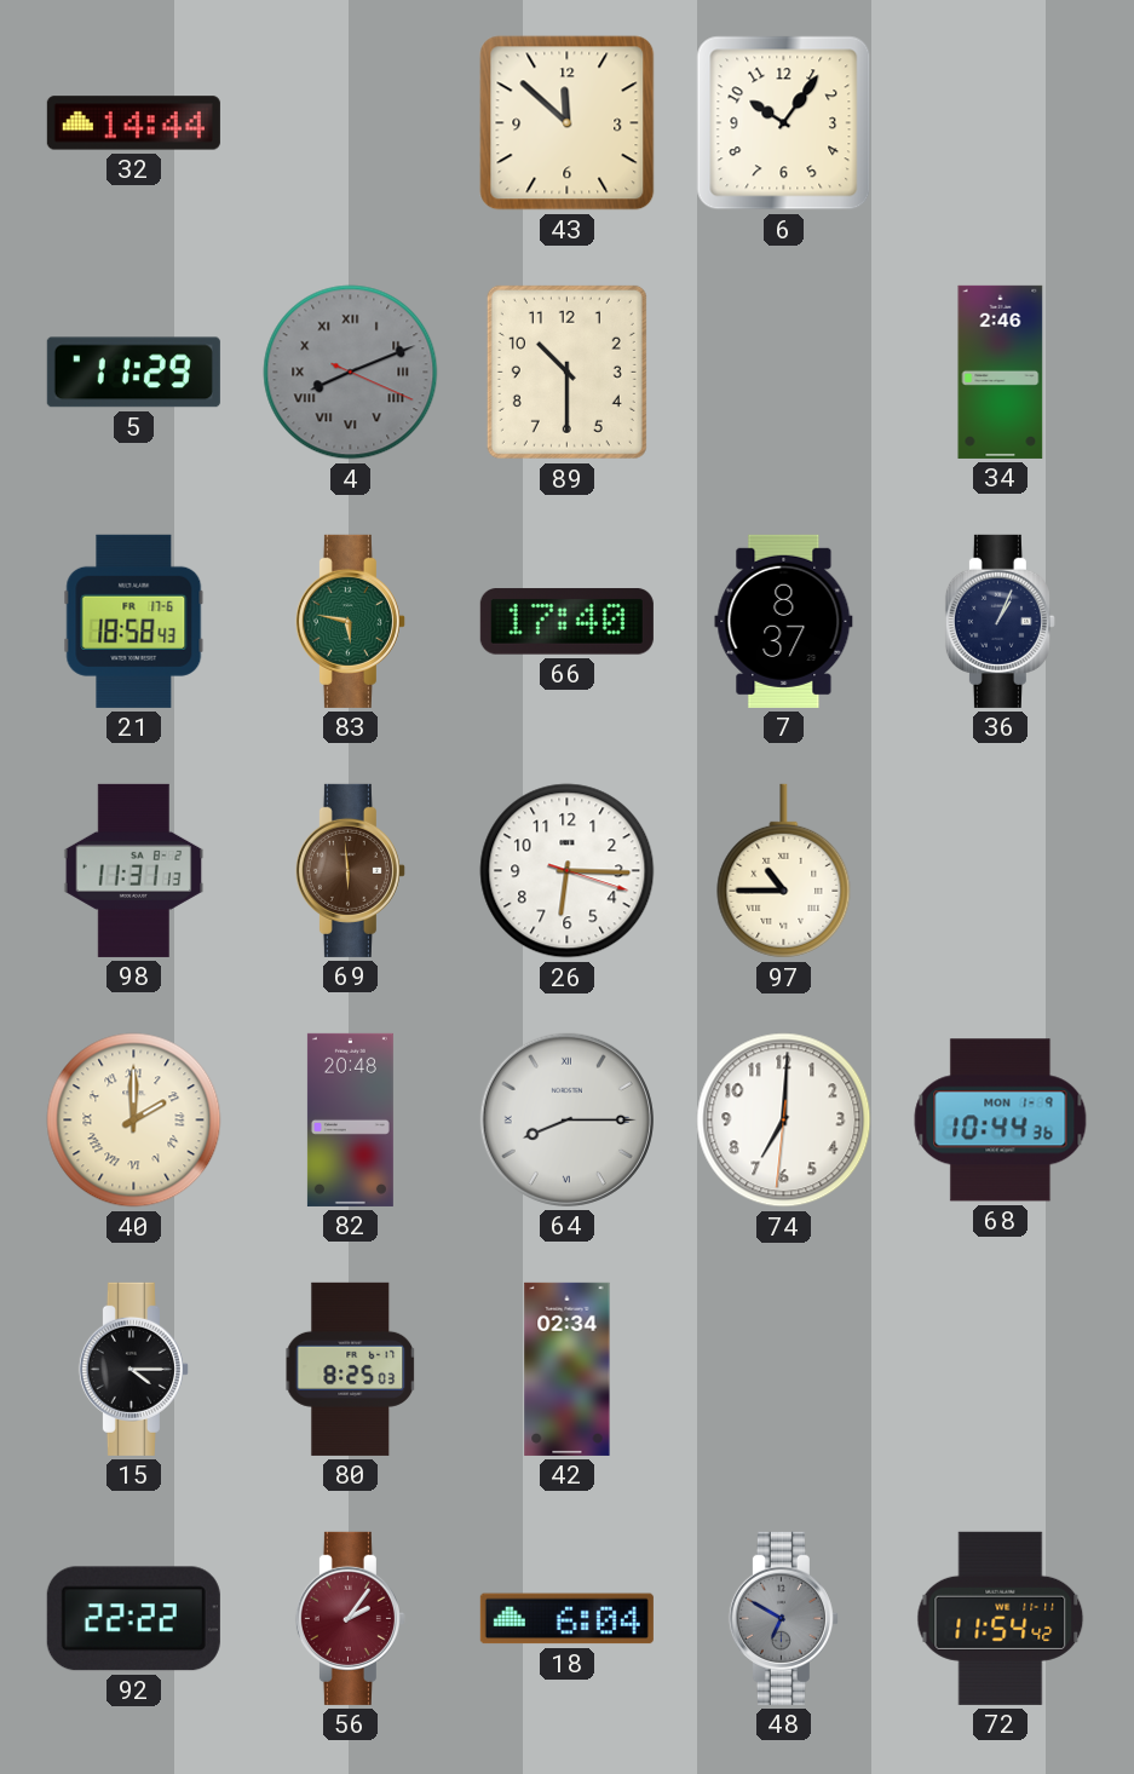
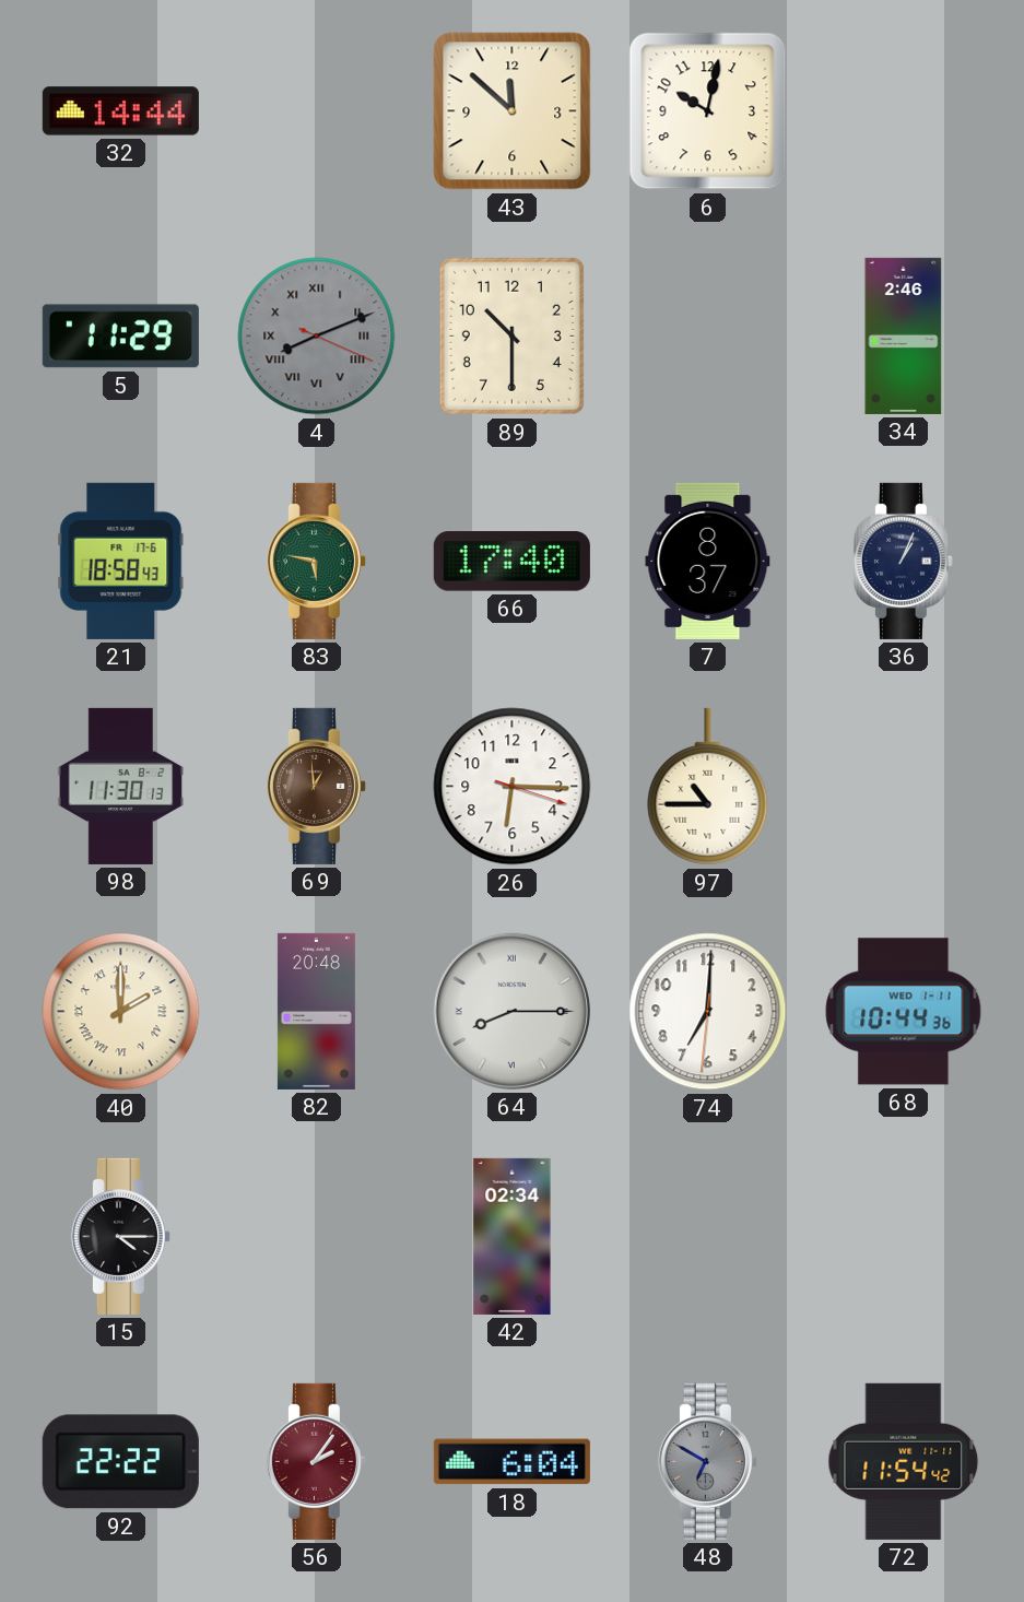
6: 10:06 -> 10:02
98: 11:31 -> 11:30
69: 5:59 -> 12:59
68 date: MON 1-9 -> WED 1-11
80: 8:25 -> none
